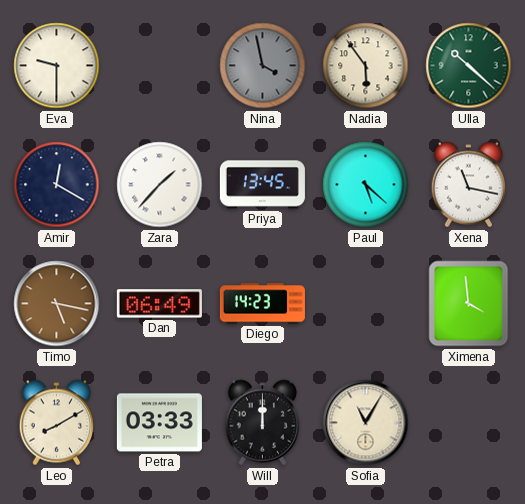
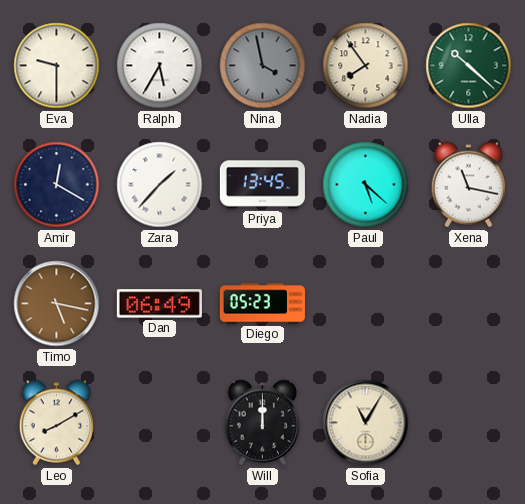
Ralph: none -> 5:35
Nadia: 5:54 -> 7:54
Diego: 14:23 -> 05:23
Ximena: 3:59 -> none
Petra: 03:33 -> none
